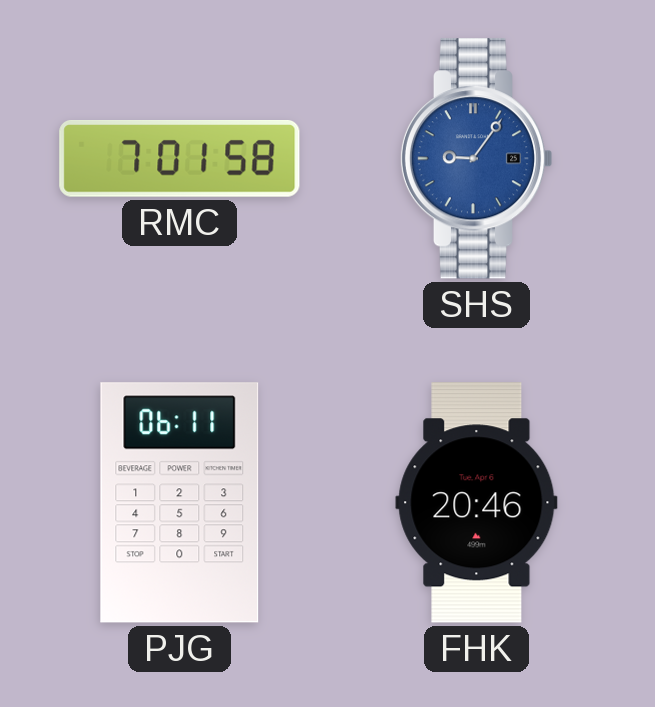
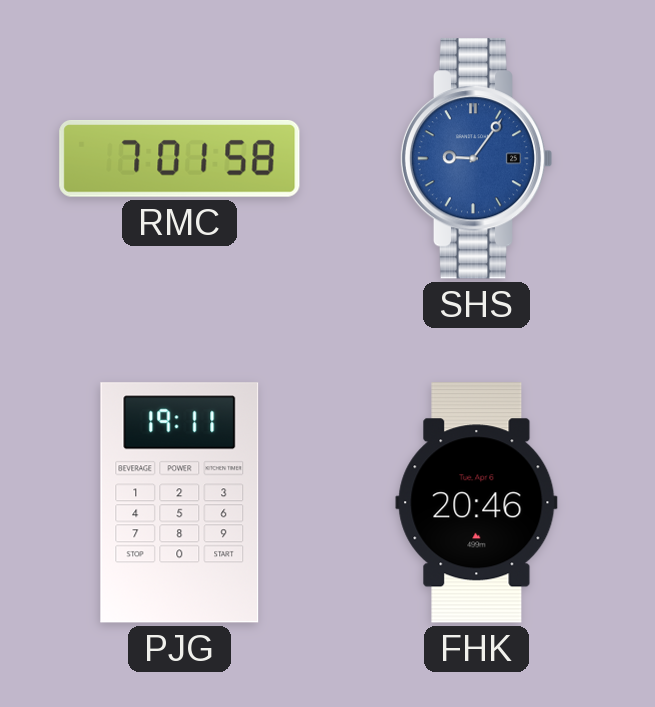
PJG: 06:11 -> 19:11
